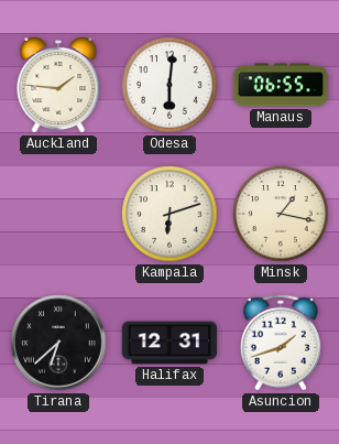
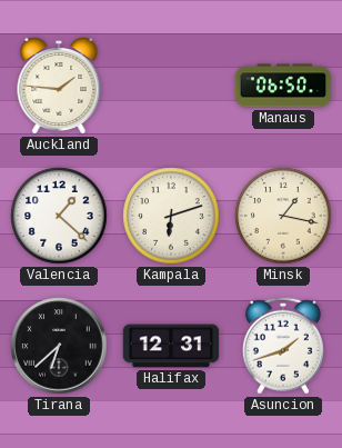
Odesa: 6:01 -> none
Manaus: 06:55 -> 06:50
Valencia: none -> 1:22
